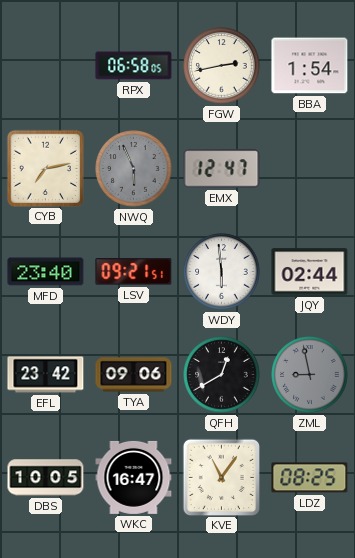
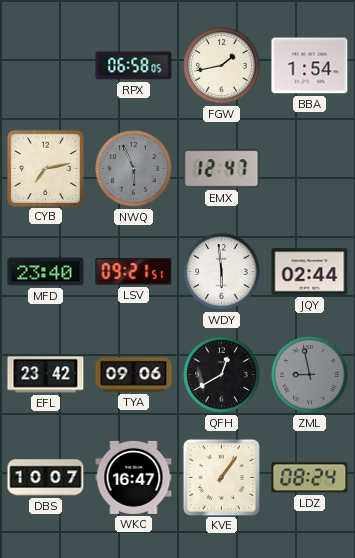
FGW: 2:43 -> 1:43
DBS: 10:05 -> 10:07
KVE: 11:06 -> 1:06
LDZ: 08:25 -> 08:24
